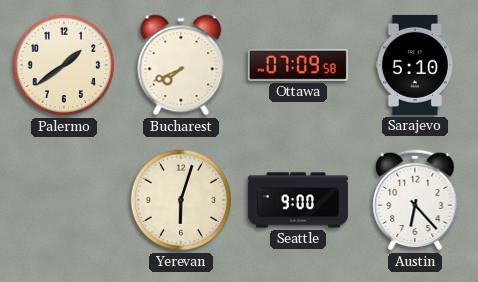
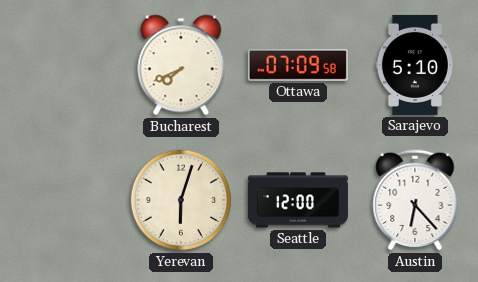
Palermo: 1:39 -> none
Seattle: 9:00 -> 12:00
